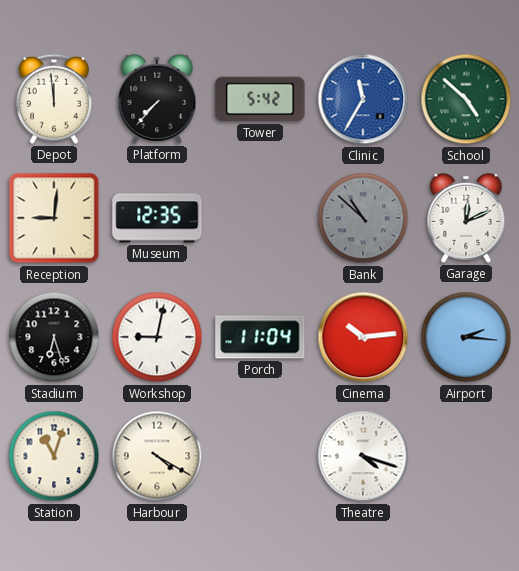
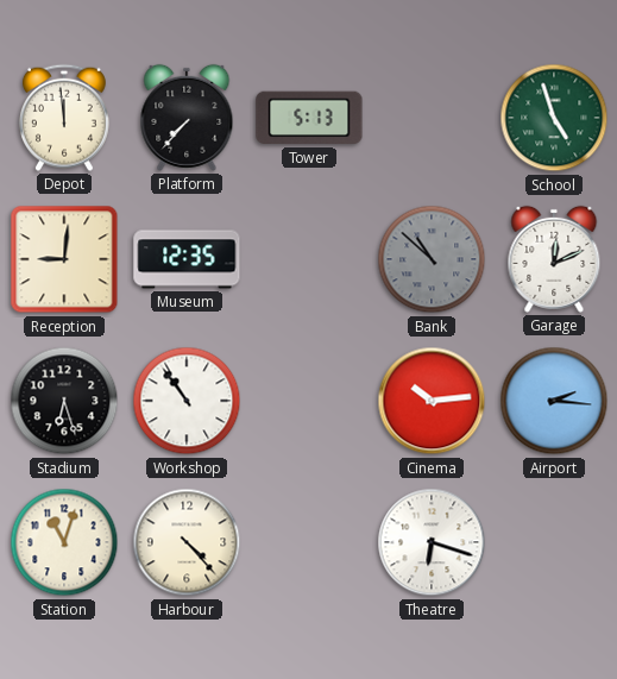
Tower: 5:42 -> 5:13
Clinic: 11:35 -> none
School: 4:52 -> 4:57
Workshop: 9:02 -> 10:54
Porch: 11:04 -> none
Harbour: 4:20 -> 4:23
Theatre: 4:18 -> 6:18
